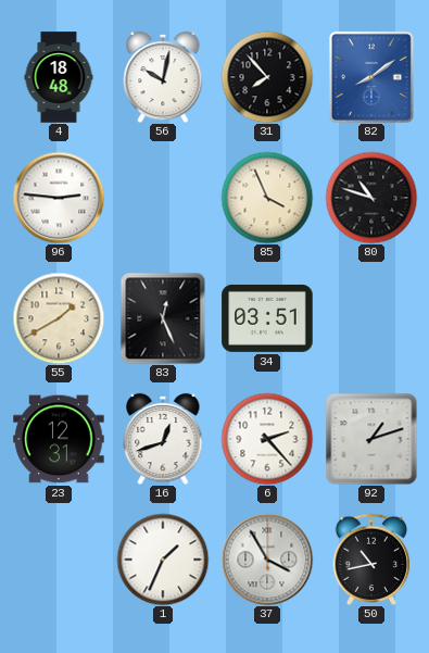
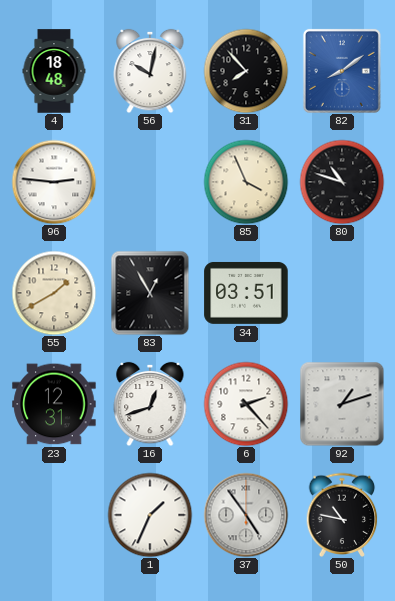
83: 12:26 -> 12:55
37: 3:55 -> 4:54
50: 10:43 -> 10:47
